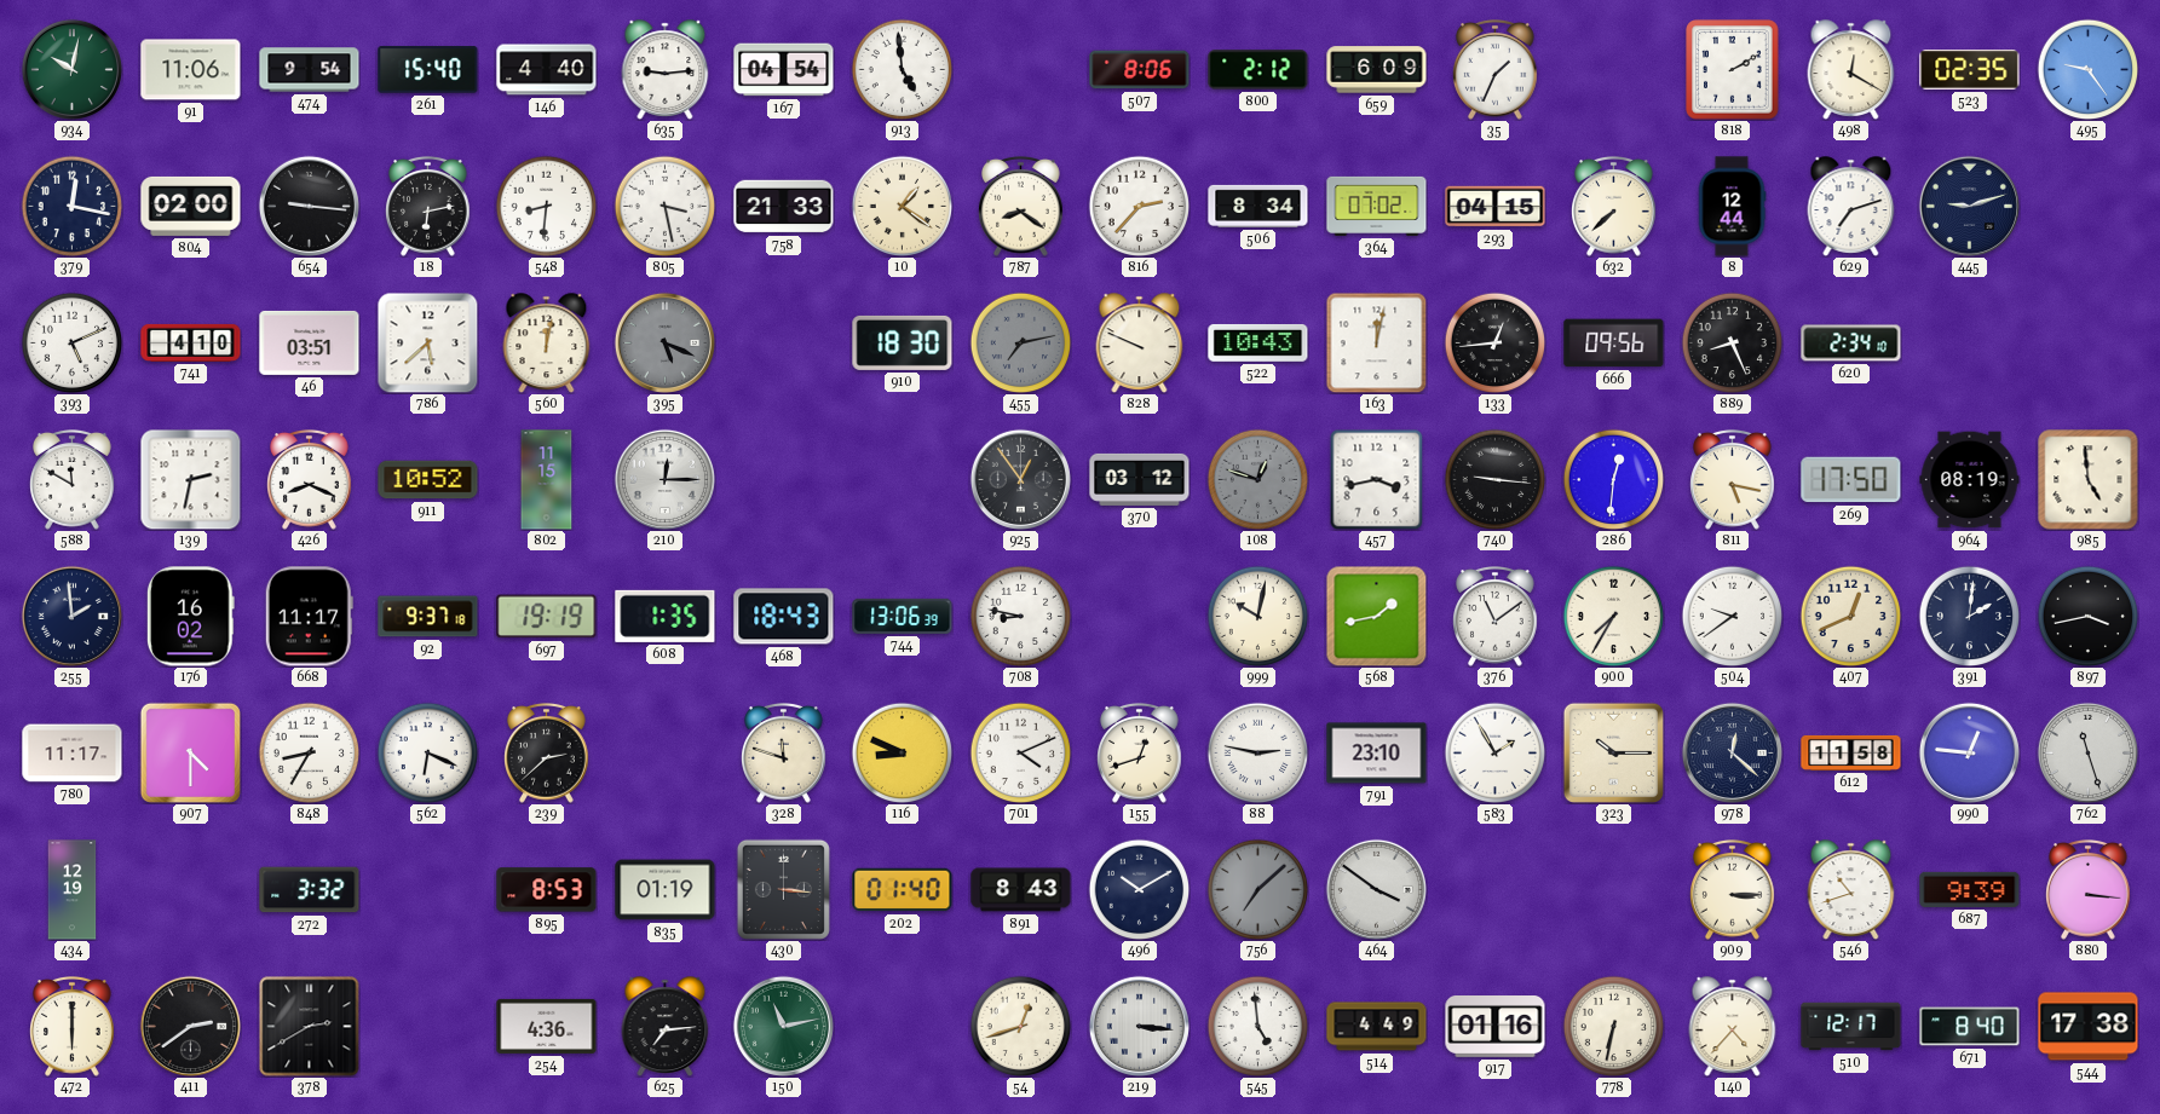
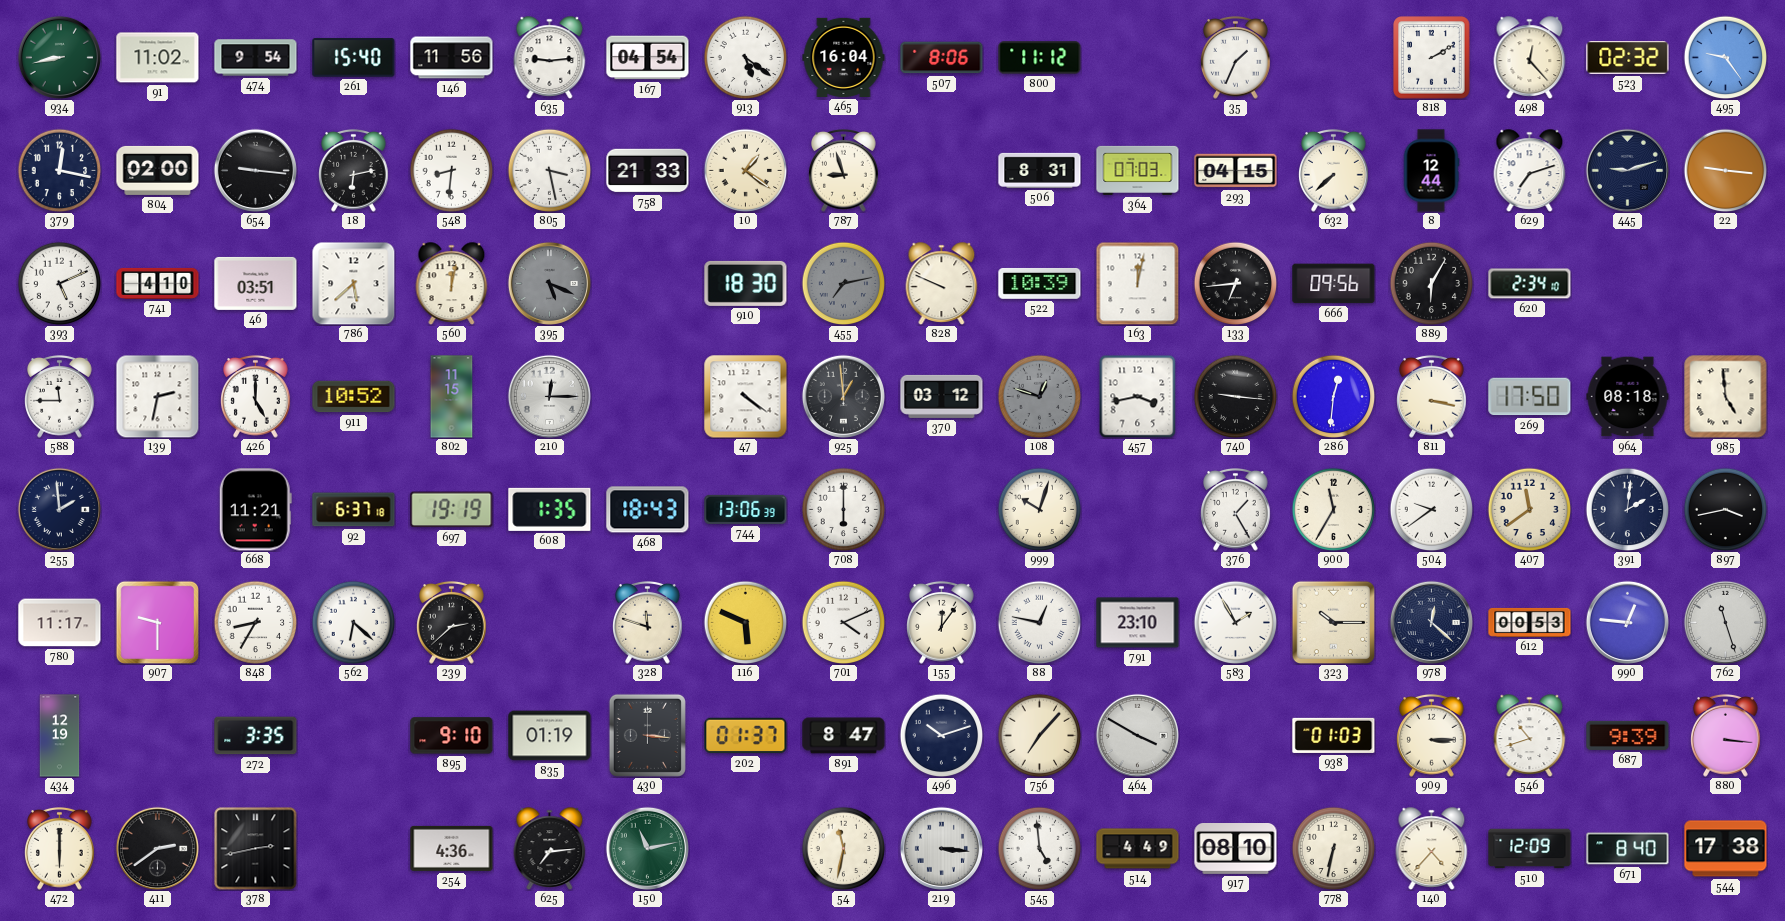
934: 10:02 -> 8:43
91: 11:06 -> 11:02
146: 4:40 -> 11:56
913: 4:59 -> 5:21
465: none -> 16:04
800: 2:12 -> 11:12
659: 6:09 -> none
498: 12:20 -> 12:23
523: 02:35 -> 02:32
787: 8:21 -> 8:57
816: 2:37 -> none
506: 8:34 -> 8:31
364: 07:02 -> 07:03
22: none -> 9:16
522: 10:43 -> 10:39
133: 12:44 -> 6:44
889: 8:26 -> 6:05
588: 11:50 -> 11:45
426: 8:19 -> 5:00
47: none -> 4:21
925: 12:54 -> 12:59
811: 5:17 -> 3:17
964: 08:19 -> 08:18
176: 16:02 -> none
668: 11:17 -> 11:21
92: 9:37 -> 6:37
708: 8:47 -> 6:00
999: 10:02 -> 10:03
568: 1:43 -> none
376: 11:09 -> 1:25
900: 7:35 -> 11:35
407: 12:41 -> 11:39
907: 4:30 -> 9:30
562: 6:19 -> 6:22
116: 8:49 -> 5:49
155: 12:42 -> 12:06
88: 2:47 -> 12:47
612: 11:58 -> 00:53
272: 3:32 -> 3:35
895: 8:53 -> 9:10
202: 01:40 -> 01:37
891: 8:43 -> 8:47
496: 10:10 -> 10:12
756: 7:08 -> 7:07
756 dial: grey -> cream
464: 3:51 -> 3:50
938: none -> 01:03
378: 2:40 -> 2:43
54: 12:42 -> 11:32
917: 01:16 -> 08:10
510: 12:17 -> 12:09
